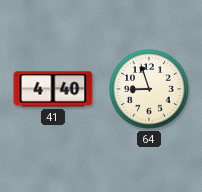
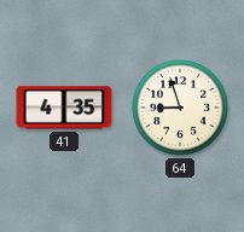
41: 4:40 -> 4:35
